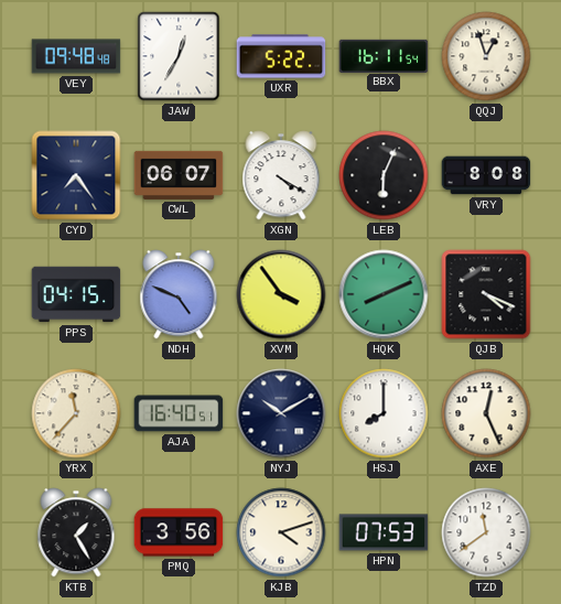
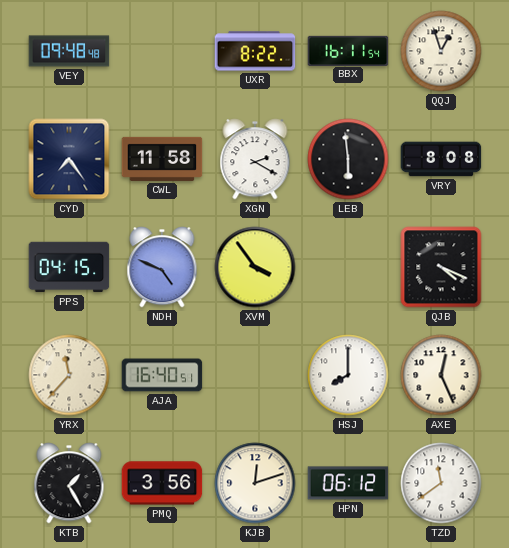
JAW: 12:35 -> none
UXR: 5:22 -> 8:22
CWL: 06:07 -> 11:58
XGN: 4:20 -> 2:20
LEB: 6:04 -> 5:59
HQK: 8:11 -> none
NYJ: 10:10 -> none
KJB: 4:12 -> 12:12
HPN: 07:53 -> 06:12
